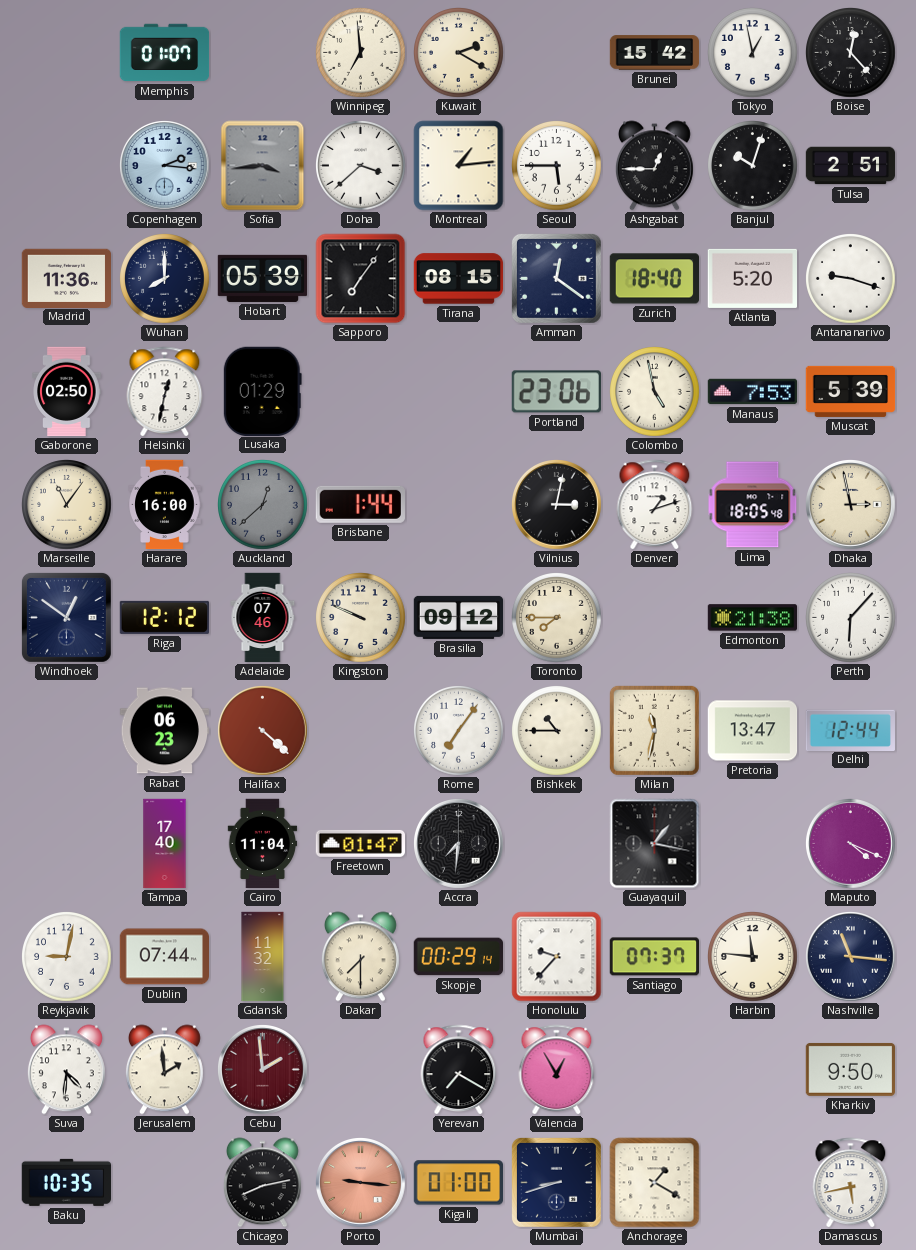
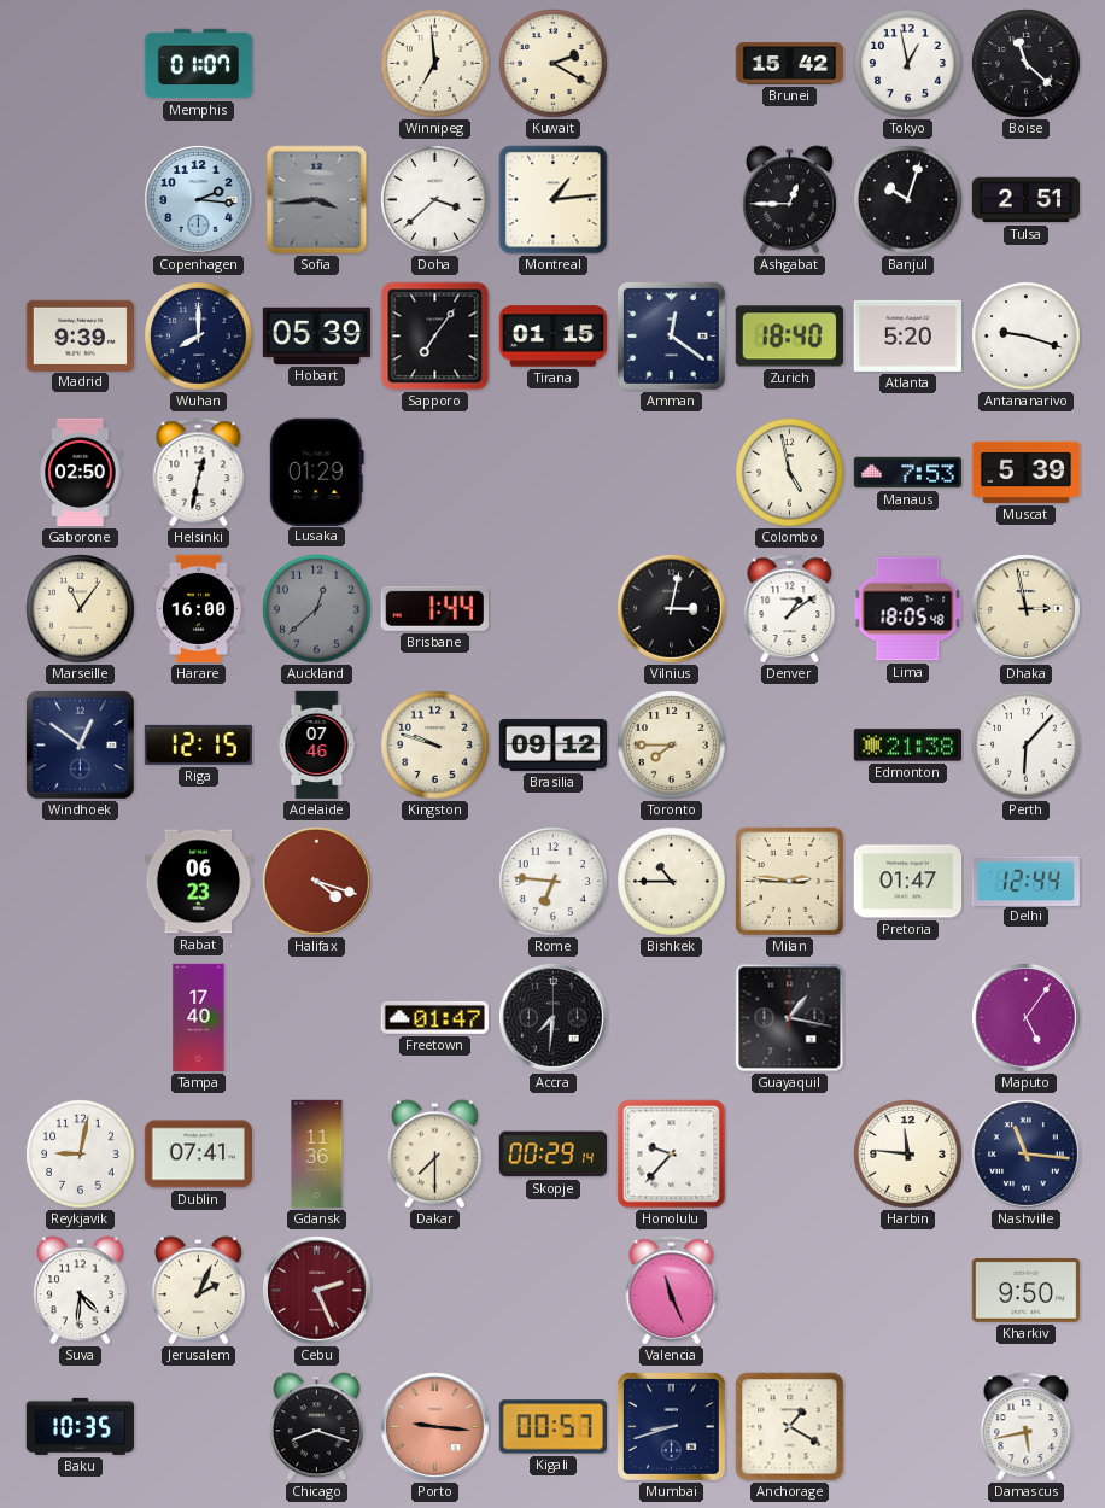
Boise: 12:23 -> 11:22
Seoul: 5:45 -> none
Madrid: 11:36 -> 9:39
Tirana: 08:15 -> 01:15
Portland: 23:06 -> none
Denver: 1:12 -> 1:09
Riga: 12:12 -> 12:15
Kingston: 9:49 -> 9:48
Halifax: 4:22 -> 4:18
Rome: 7:06 -> 6:46
Milan: 11:32 -> 2:46
Pretoria: 13:47 -> 01:47
Cairo: 11:04 -> none
Maputo: 4:19 -> 5:06
Dublin: 07:44 -> 07:41
Gdansk: 11:32 -> 11:36
Santiago: 07:37 -> none
Jerusalem: 1:59 -> 2:04
Cebu: 1:59 -> 2:26
Yerevan: 7:20 -> none
Valencia: 12:55 -> 11:26
Chicago: 8:13 -> 8:18
Kigali: 01:00 -> 00:57
